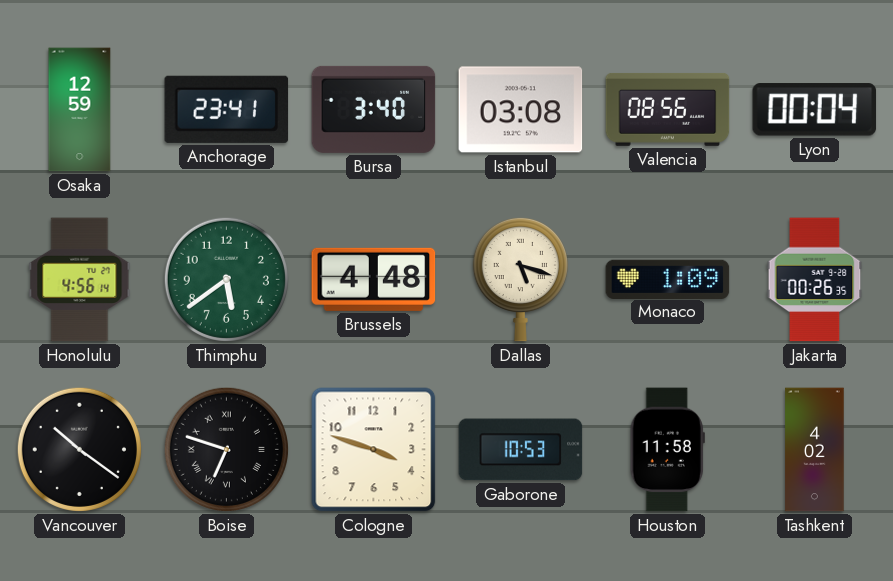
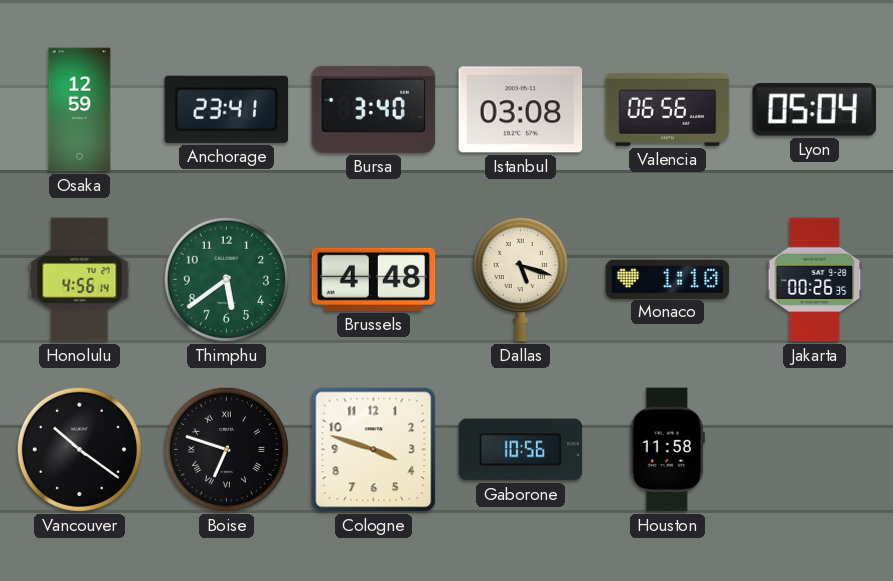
Valencia: 08:56 -> 06:56
Lyon: 00:04 -> 05:04
Monaco: 1:09 -> 1:10
Gaborone: 10:53 -> 10:56
Tashkent: 4:02 -> none
